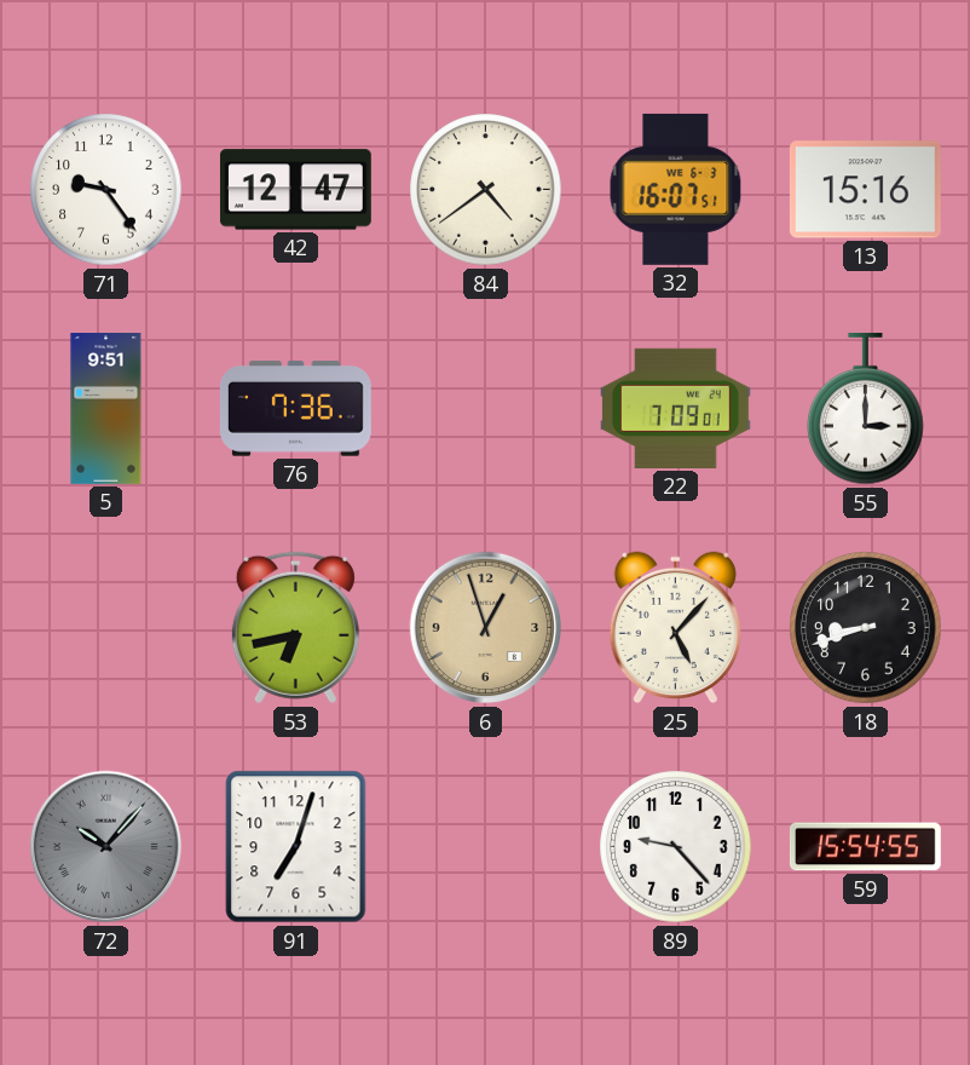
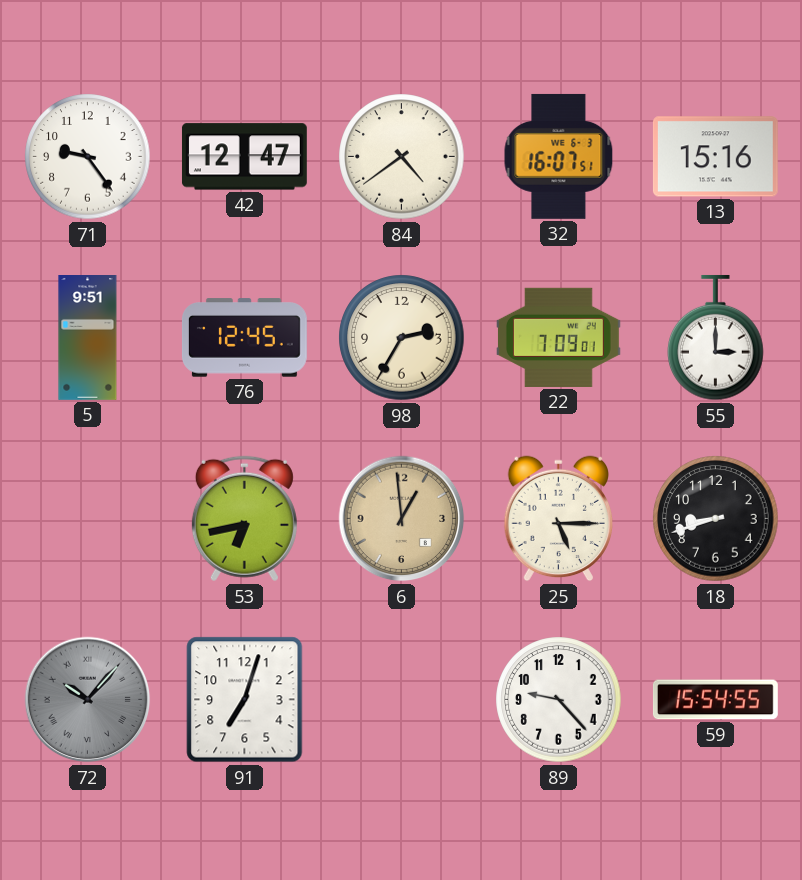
76: 7:36 -> 12:45
98: none -> 2:35
6: 12:57 -> 12:59
25: 5:07 -> 5:15
